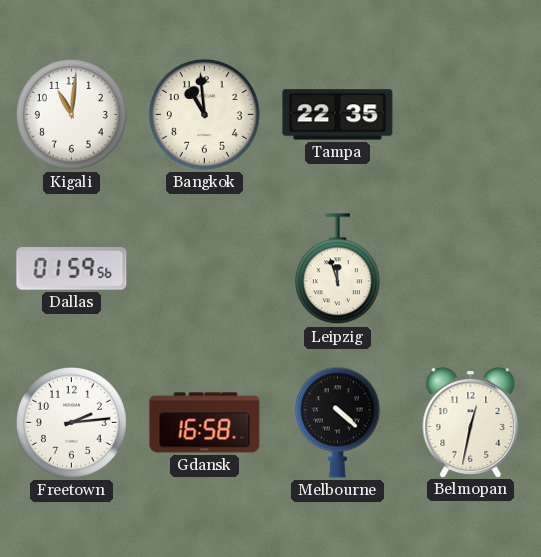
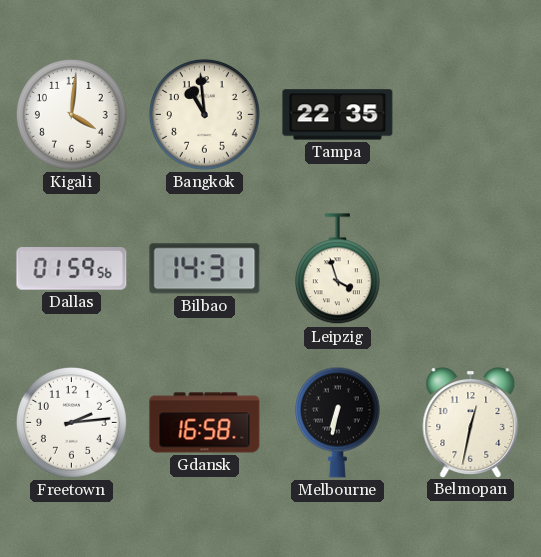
Kigali: 11:01 -> 4:01
Bilbao: none -> 14:31
Leipzig: 11:57 -> 3:57
Melbourne: 4:22 -> 6:32
